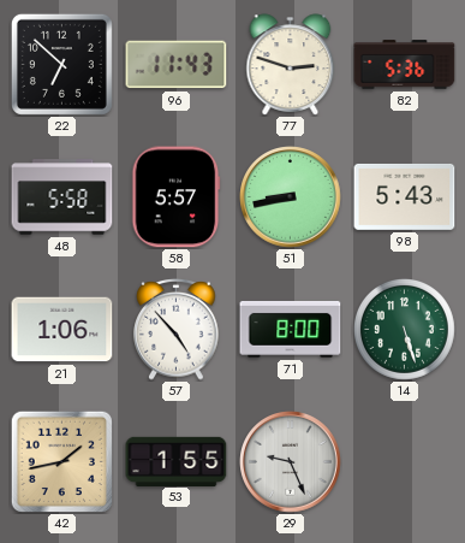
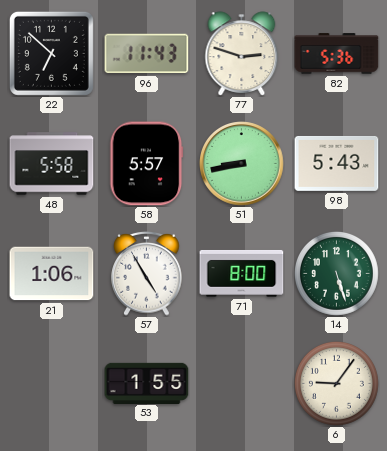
57: 4:53 -> 4:55
42: 1:43 -> none
29: 9:26 -> none
6: none -> 9:06
